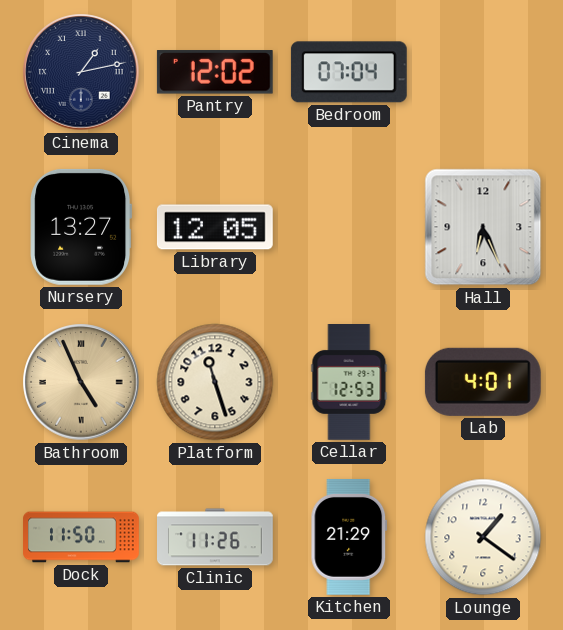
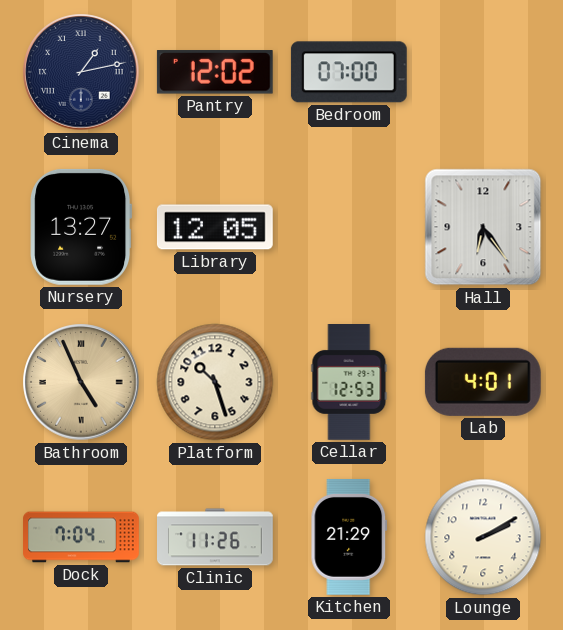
Bedroom: 07:04 -> 07:00
Hall: 6:26 -> 6:24
Platform: 11:27 -> 10:27
Dock: 11:50 -> 7:04
Lounge: 1:21 -> 2:10
